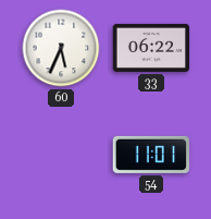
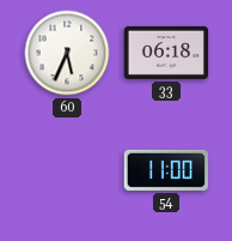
33: 06:22 -> 06:18
54: 11:01 -> 11:00
